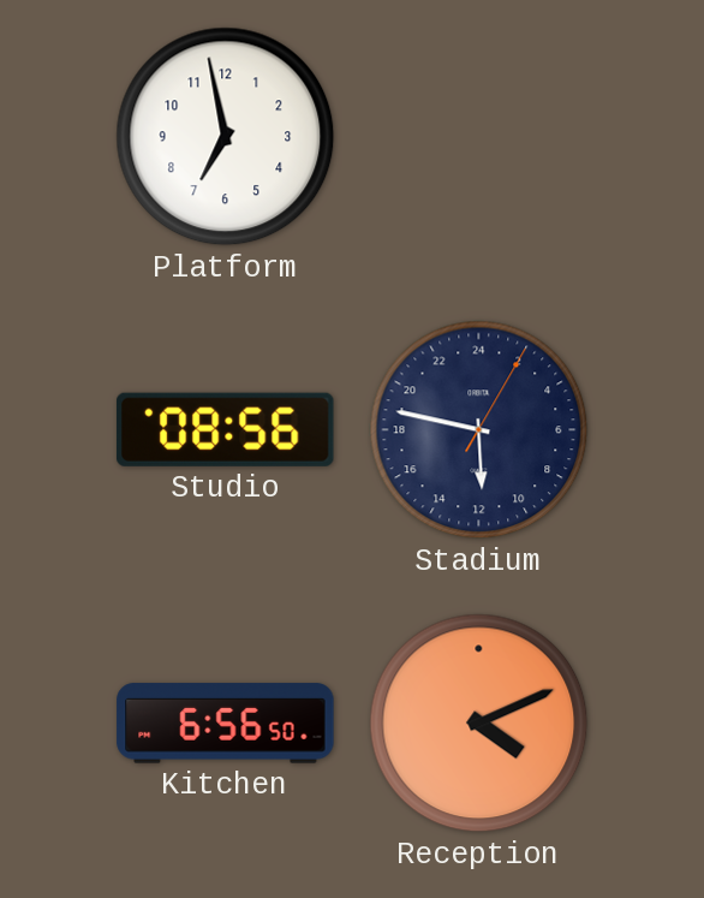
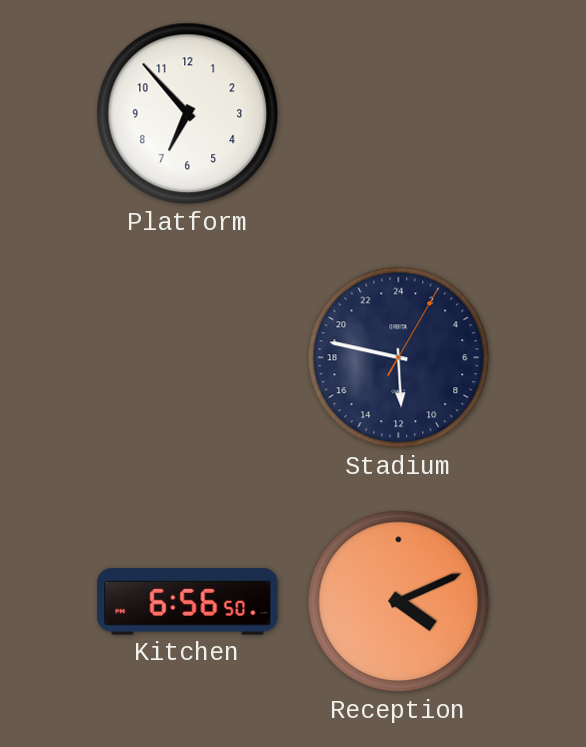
Platform: 6:58 -> 6:53
Studio: 08:56 -> none
